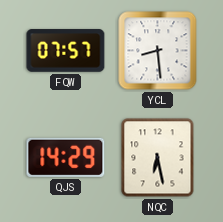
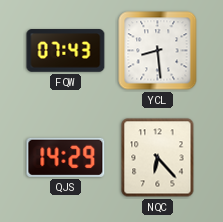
FQW: 07:57 -> 07:43
NQC: 6:28 -> 6:23
